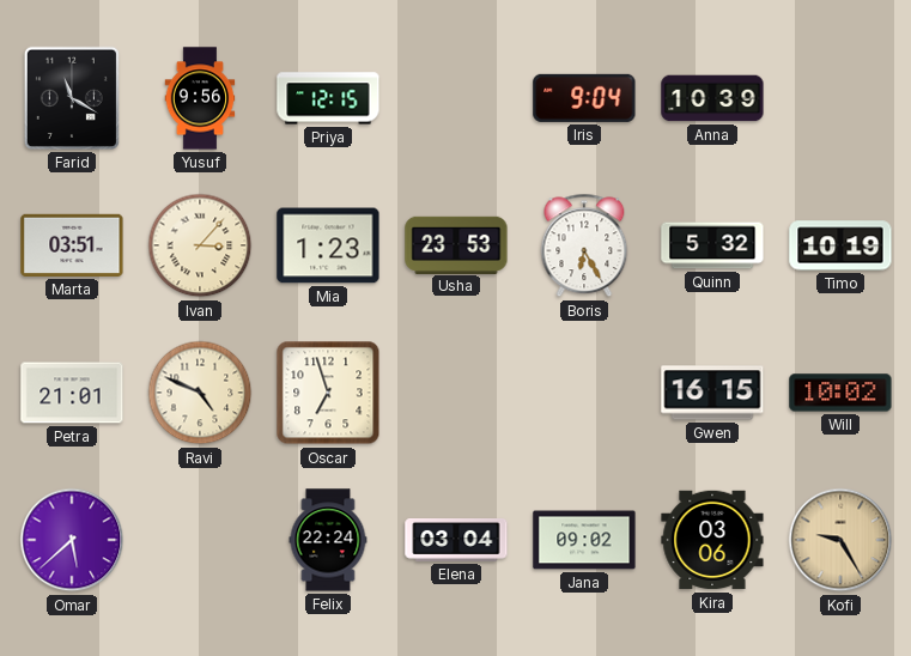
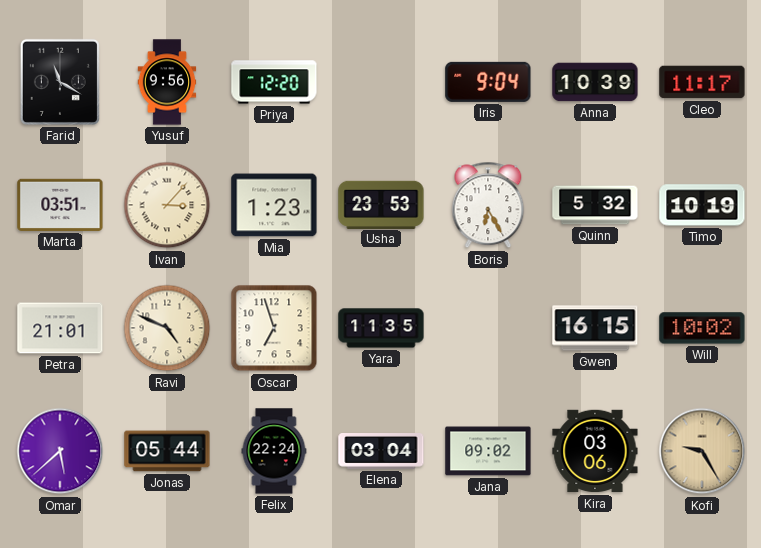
Priya: 12:15 -> 12:20
Cleo: none -> 11:17
Yara: none -> 11:35
Jonas: none -> 05:44
